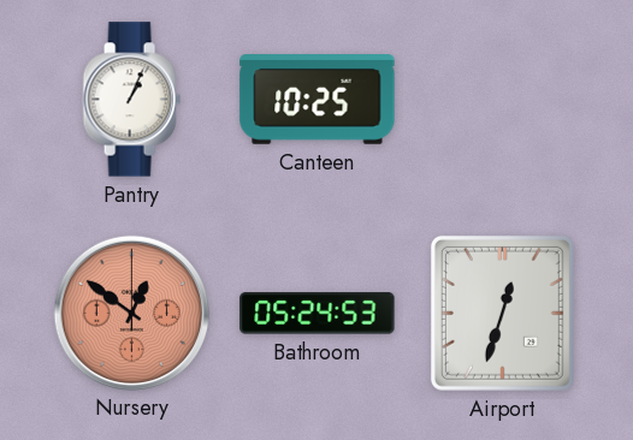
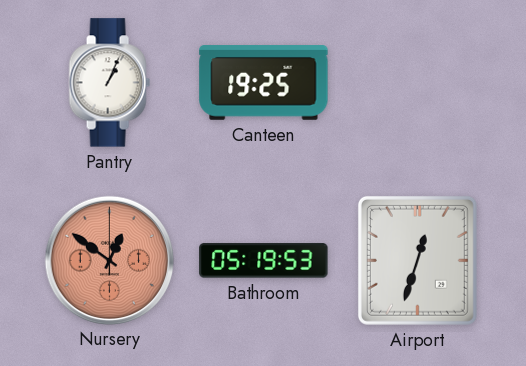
Canteen: 10:25 -> 19:25
Bathroom: 05:24 -> 05:19
